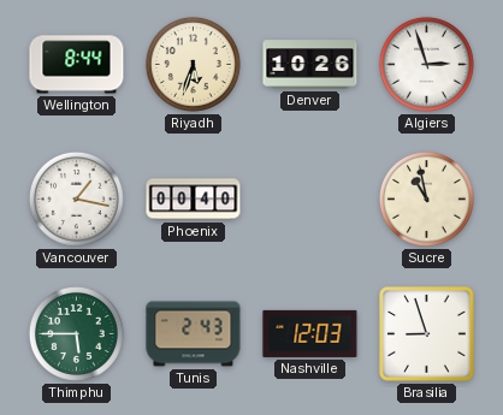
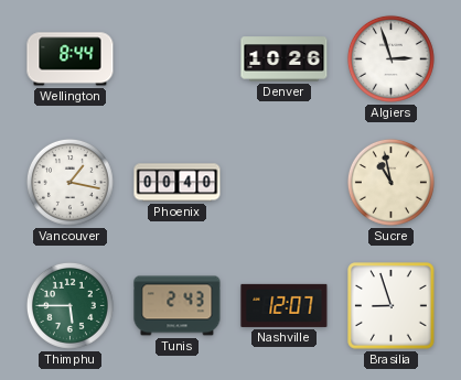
Riyadh: 5:33 -> none
Nashville: 12:03 -> 12:07
